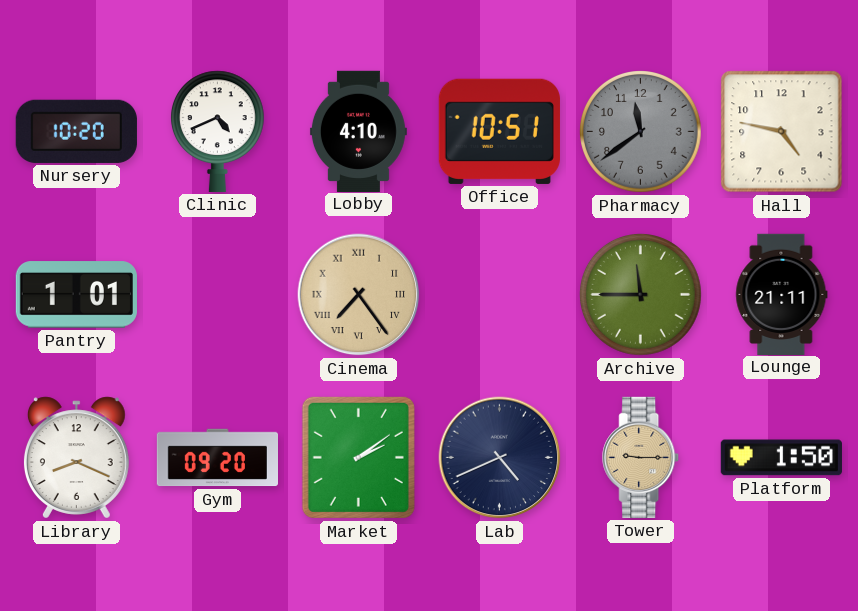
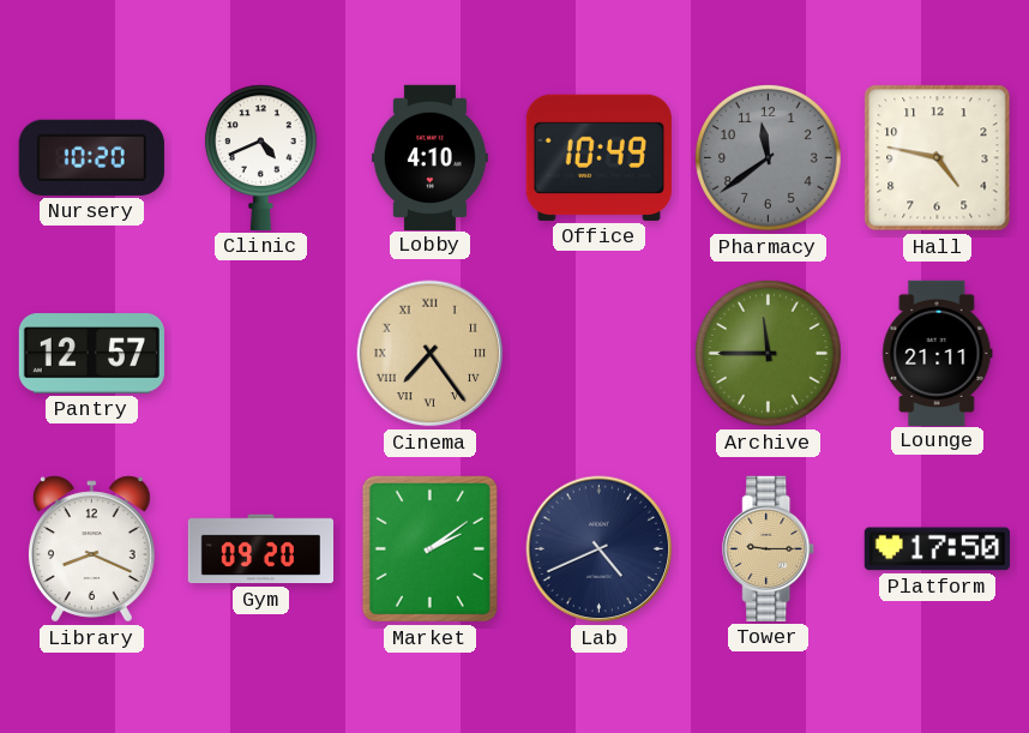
Office: 10:51 -> 10:49
Pantry: 1:01 -> 12:57
Platform: 1:50 -> 17:50
